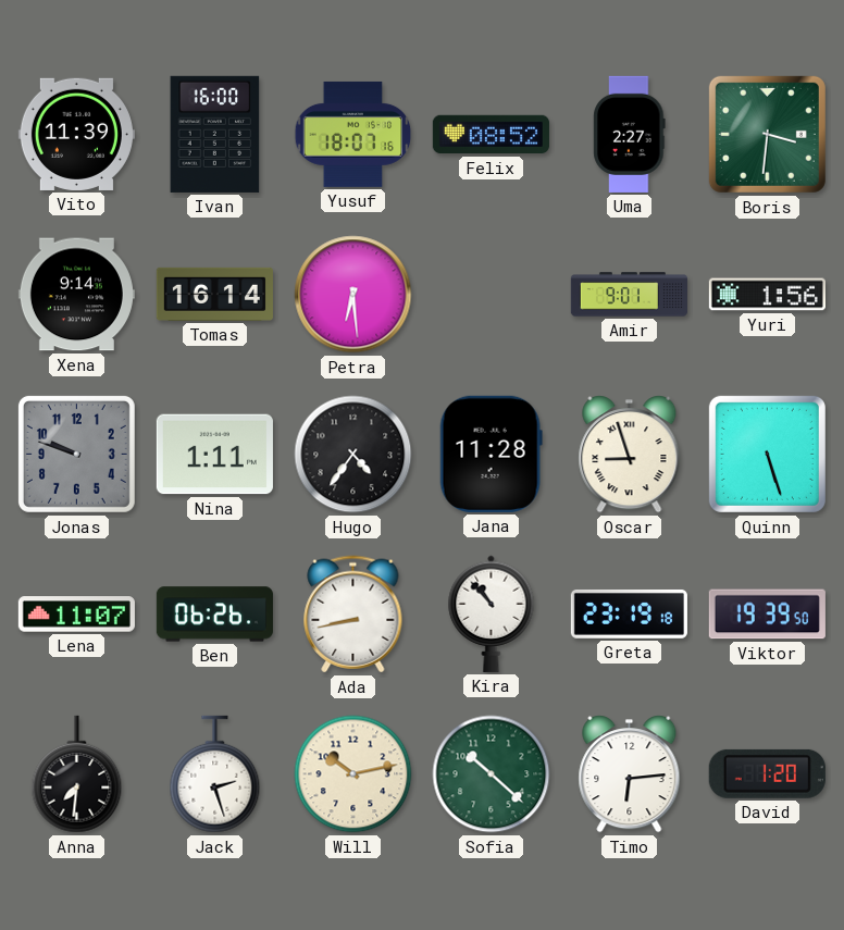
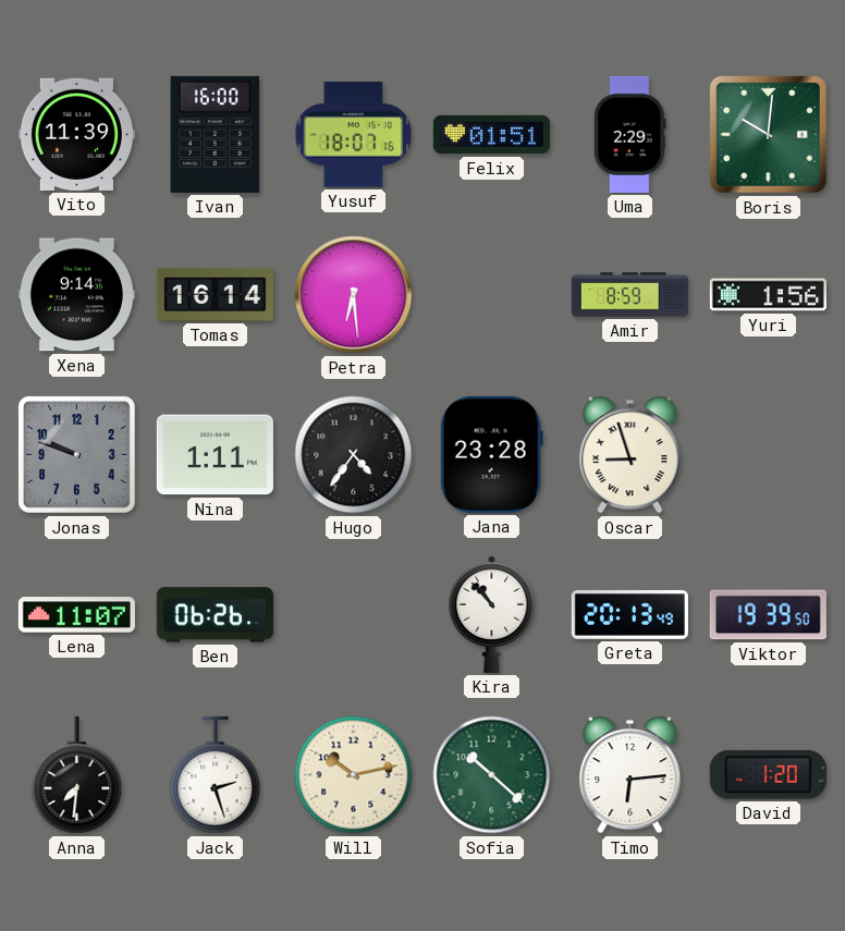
Felix: 08:52 -> 01:51
Uma: 2:27 -> 2:29
Boris: 3:31 -> 10:01
Amir: 9:01 -> 8:59
Jana: 11:28 -> 23:28
Quinn: 5:27 -> none
Ada: 8:43 -> none
Greta: 23:19 -> 20:13
